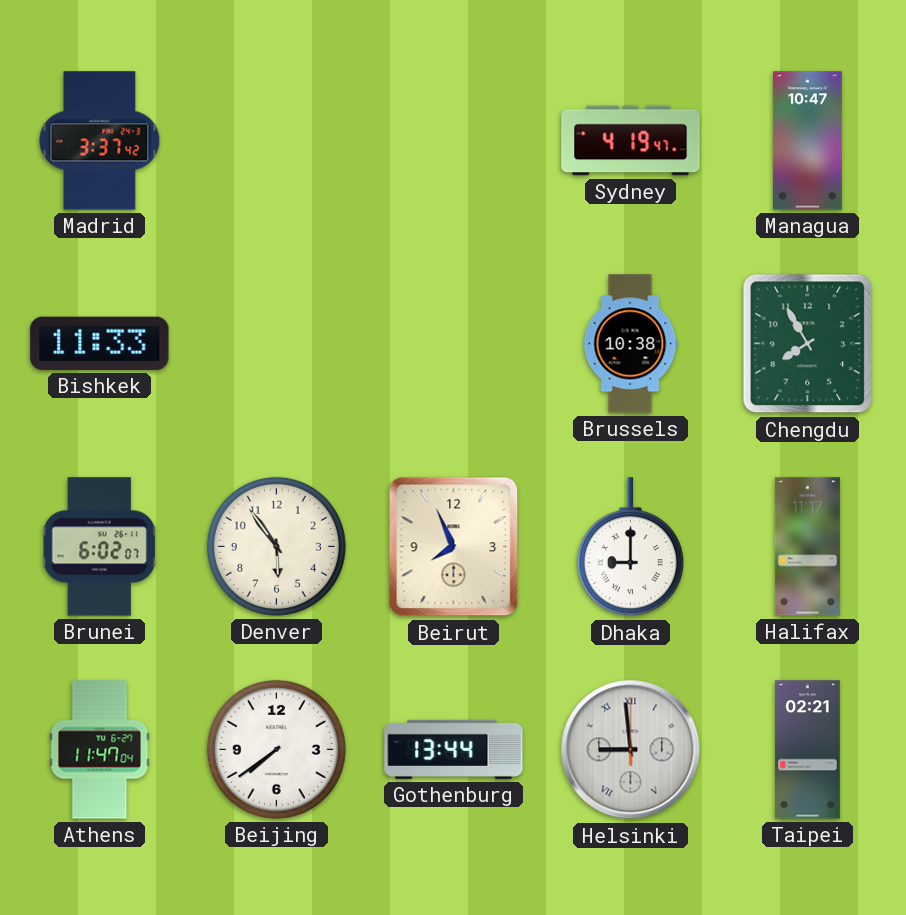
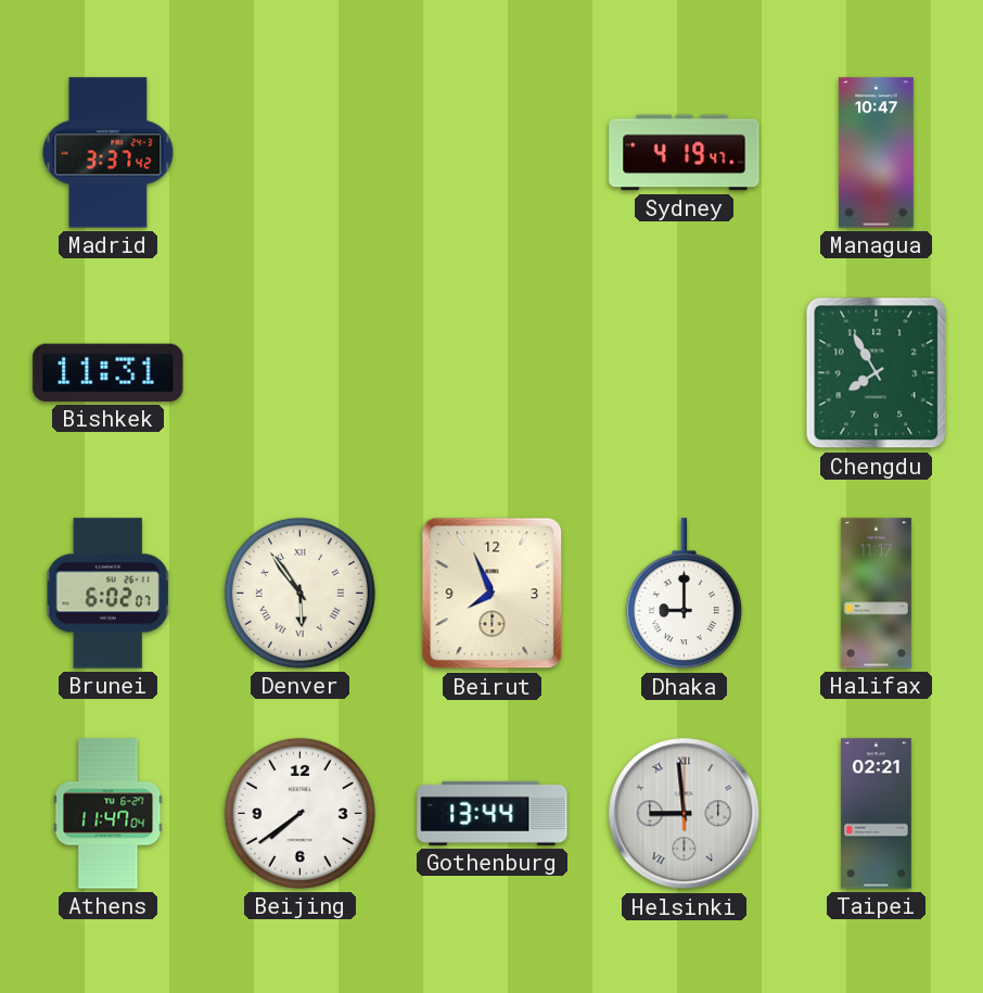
Bishkek: 11:33 -> 11:31
Brussels: 10:38 -> none
Denver numerals: Arabic -> Roman
